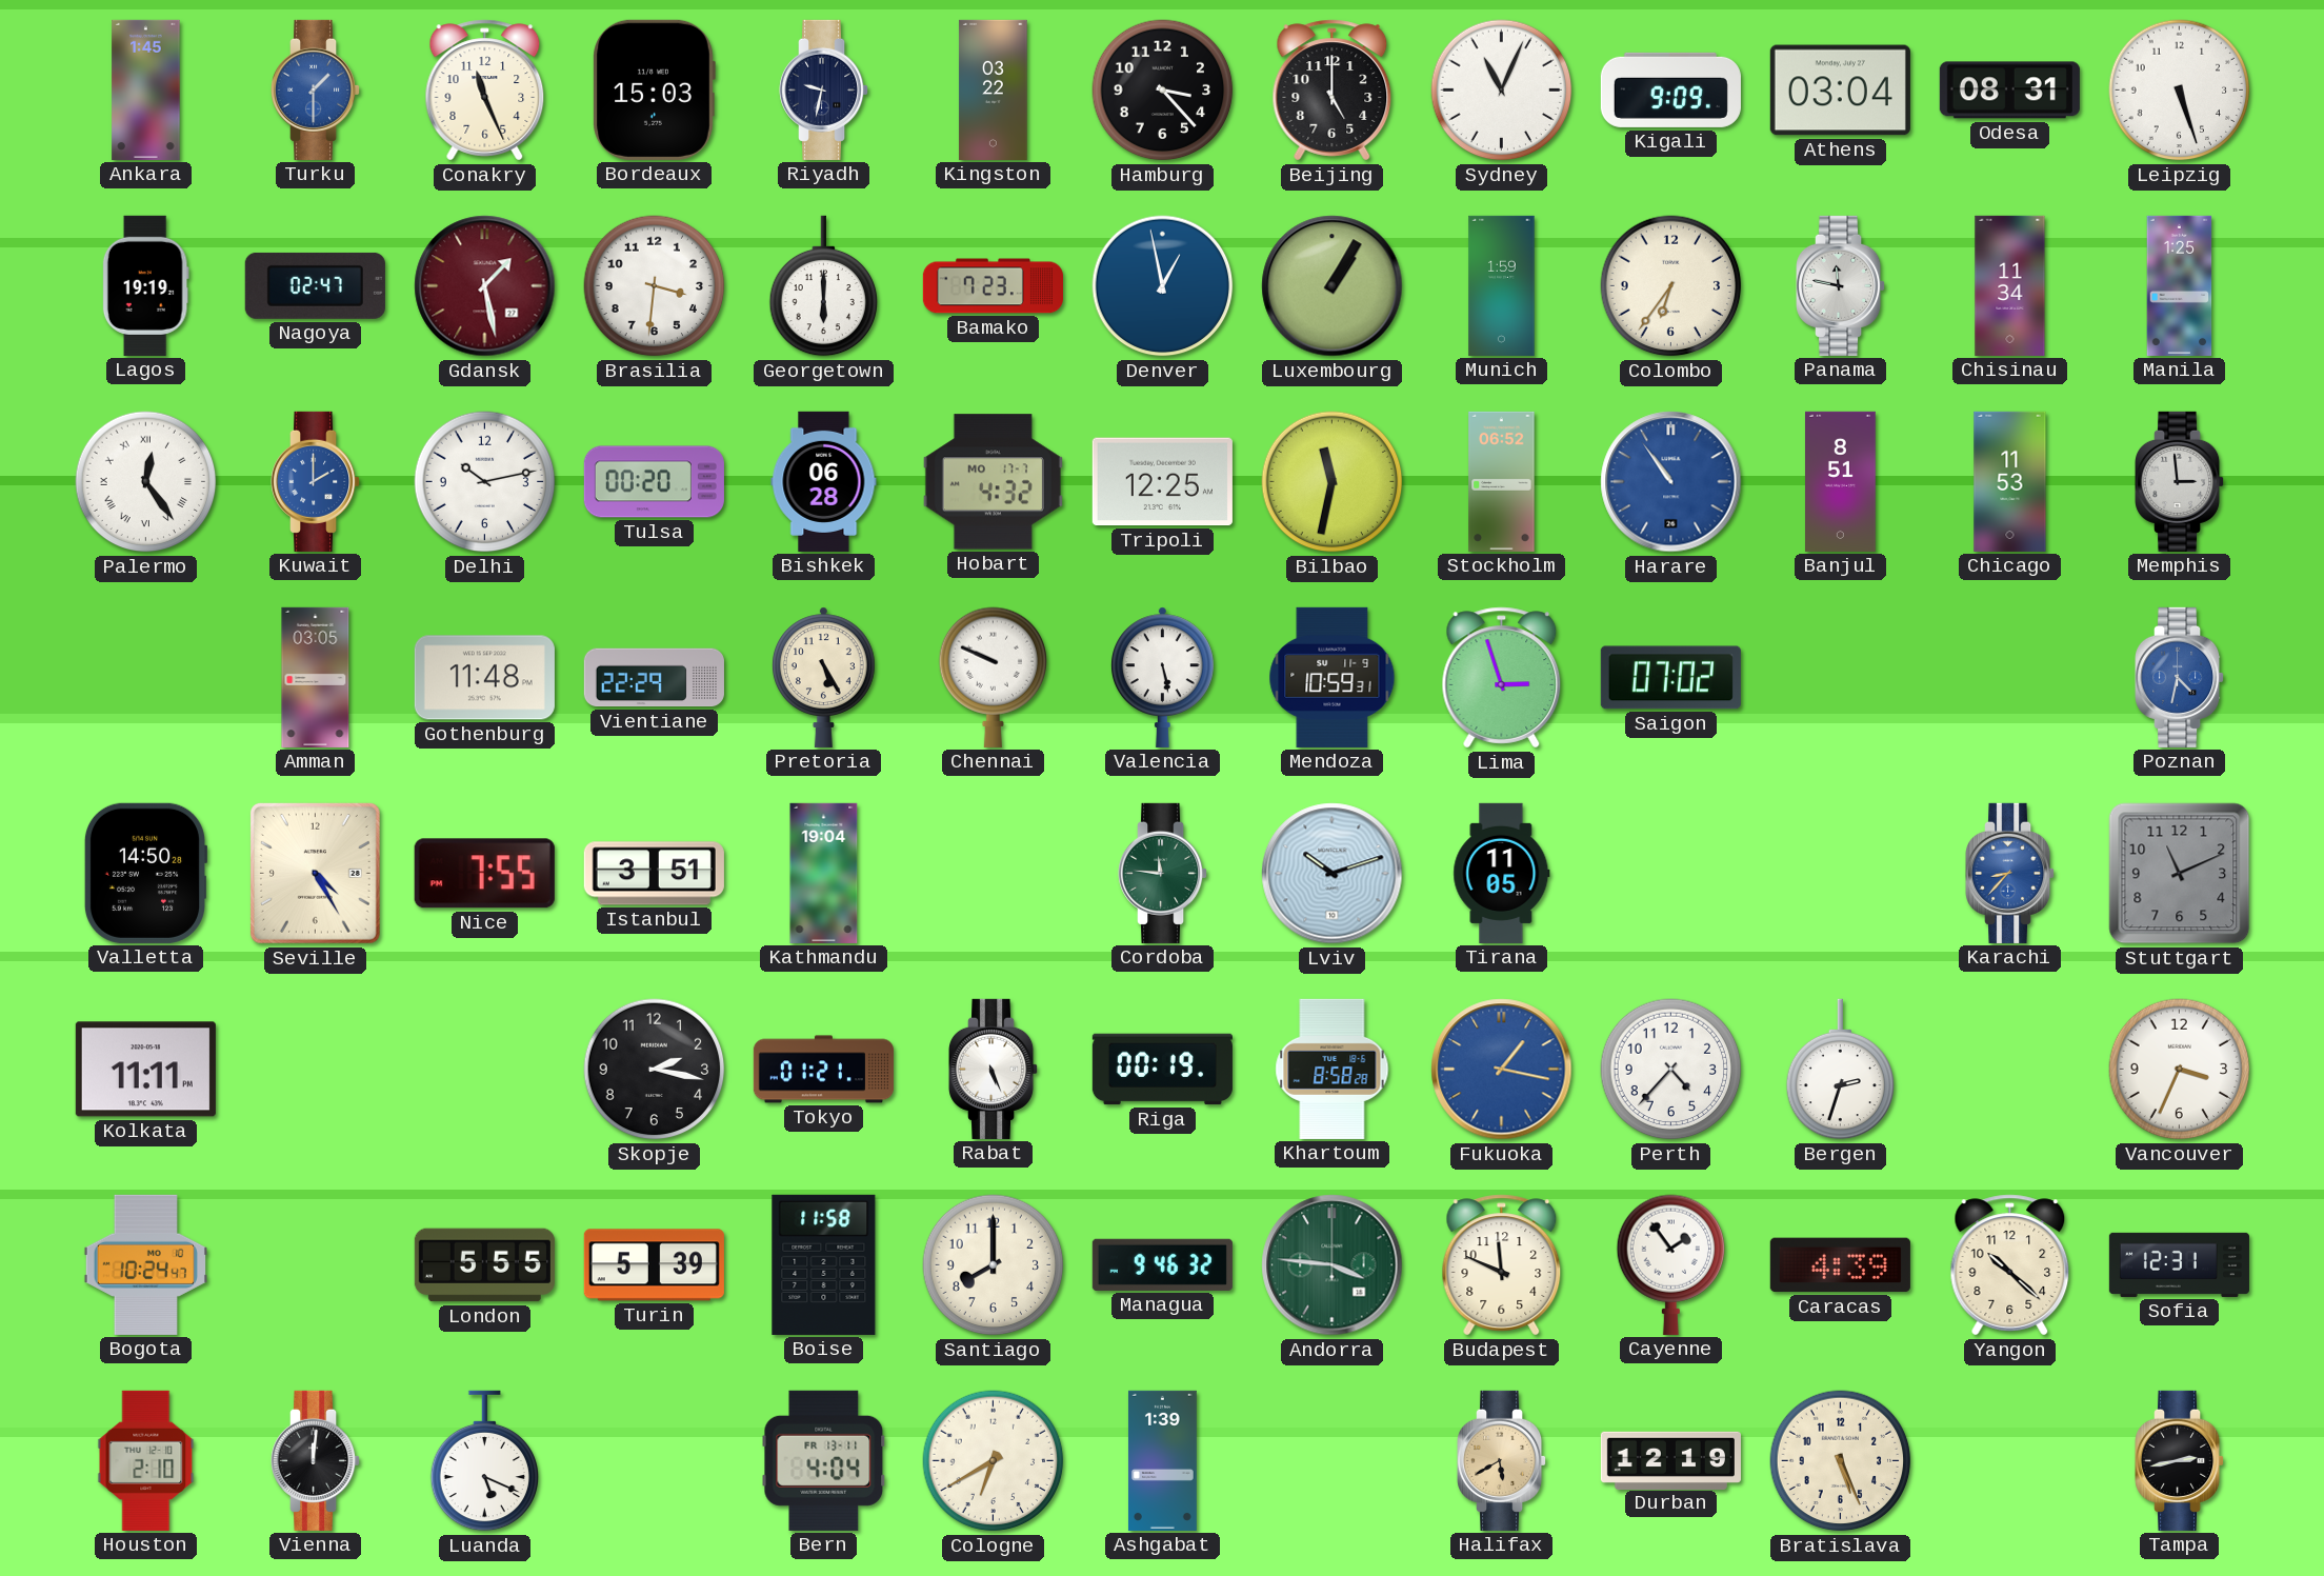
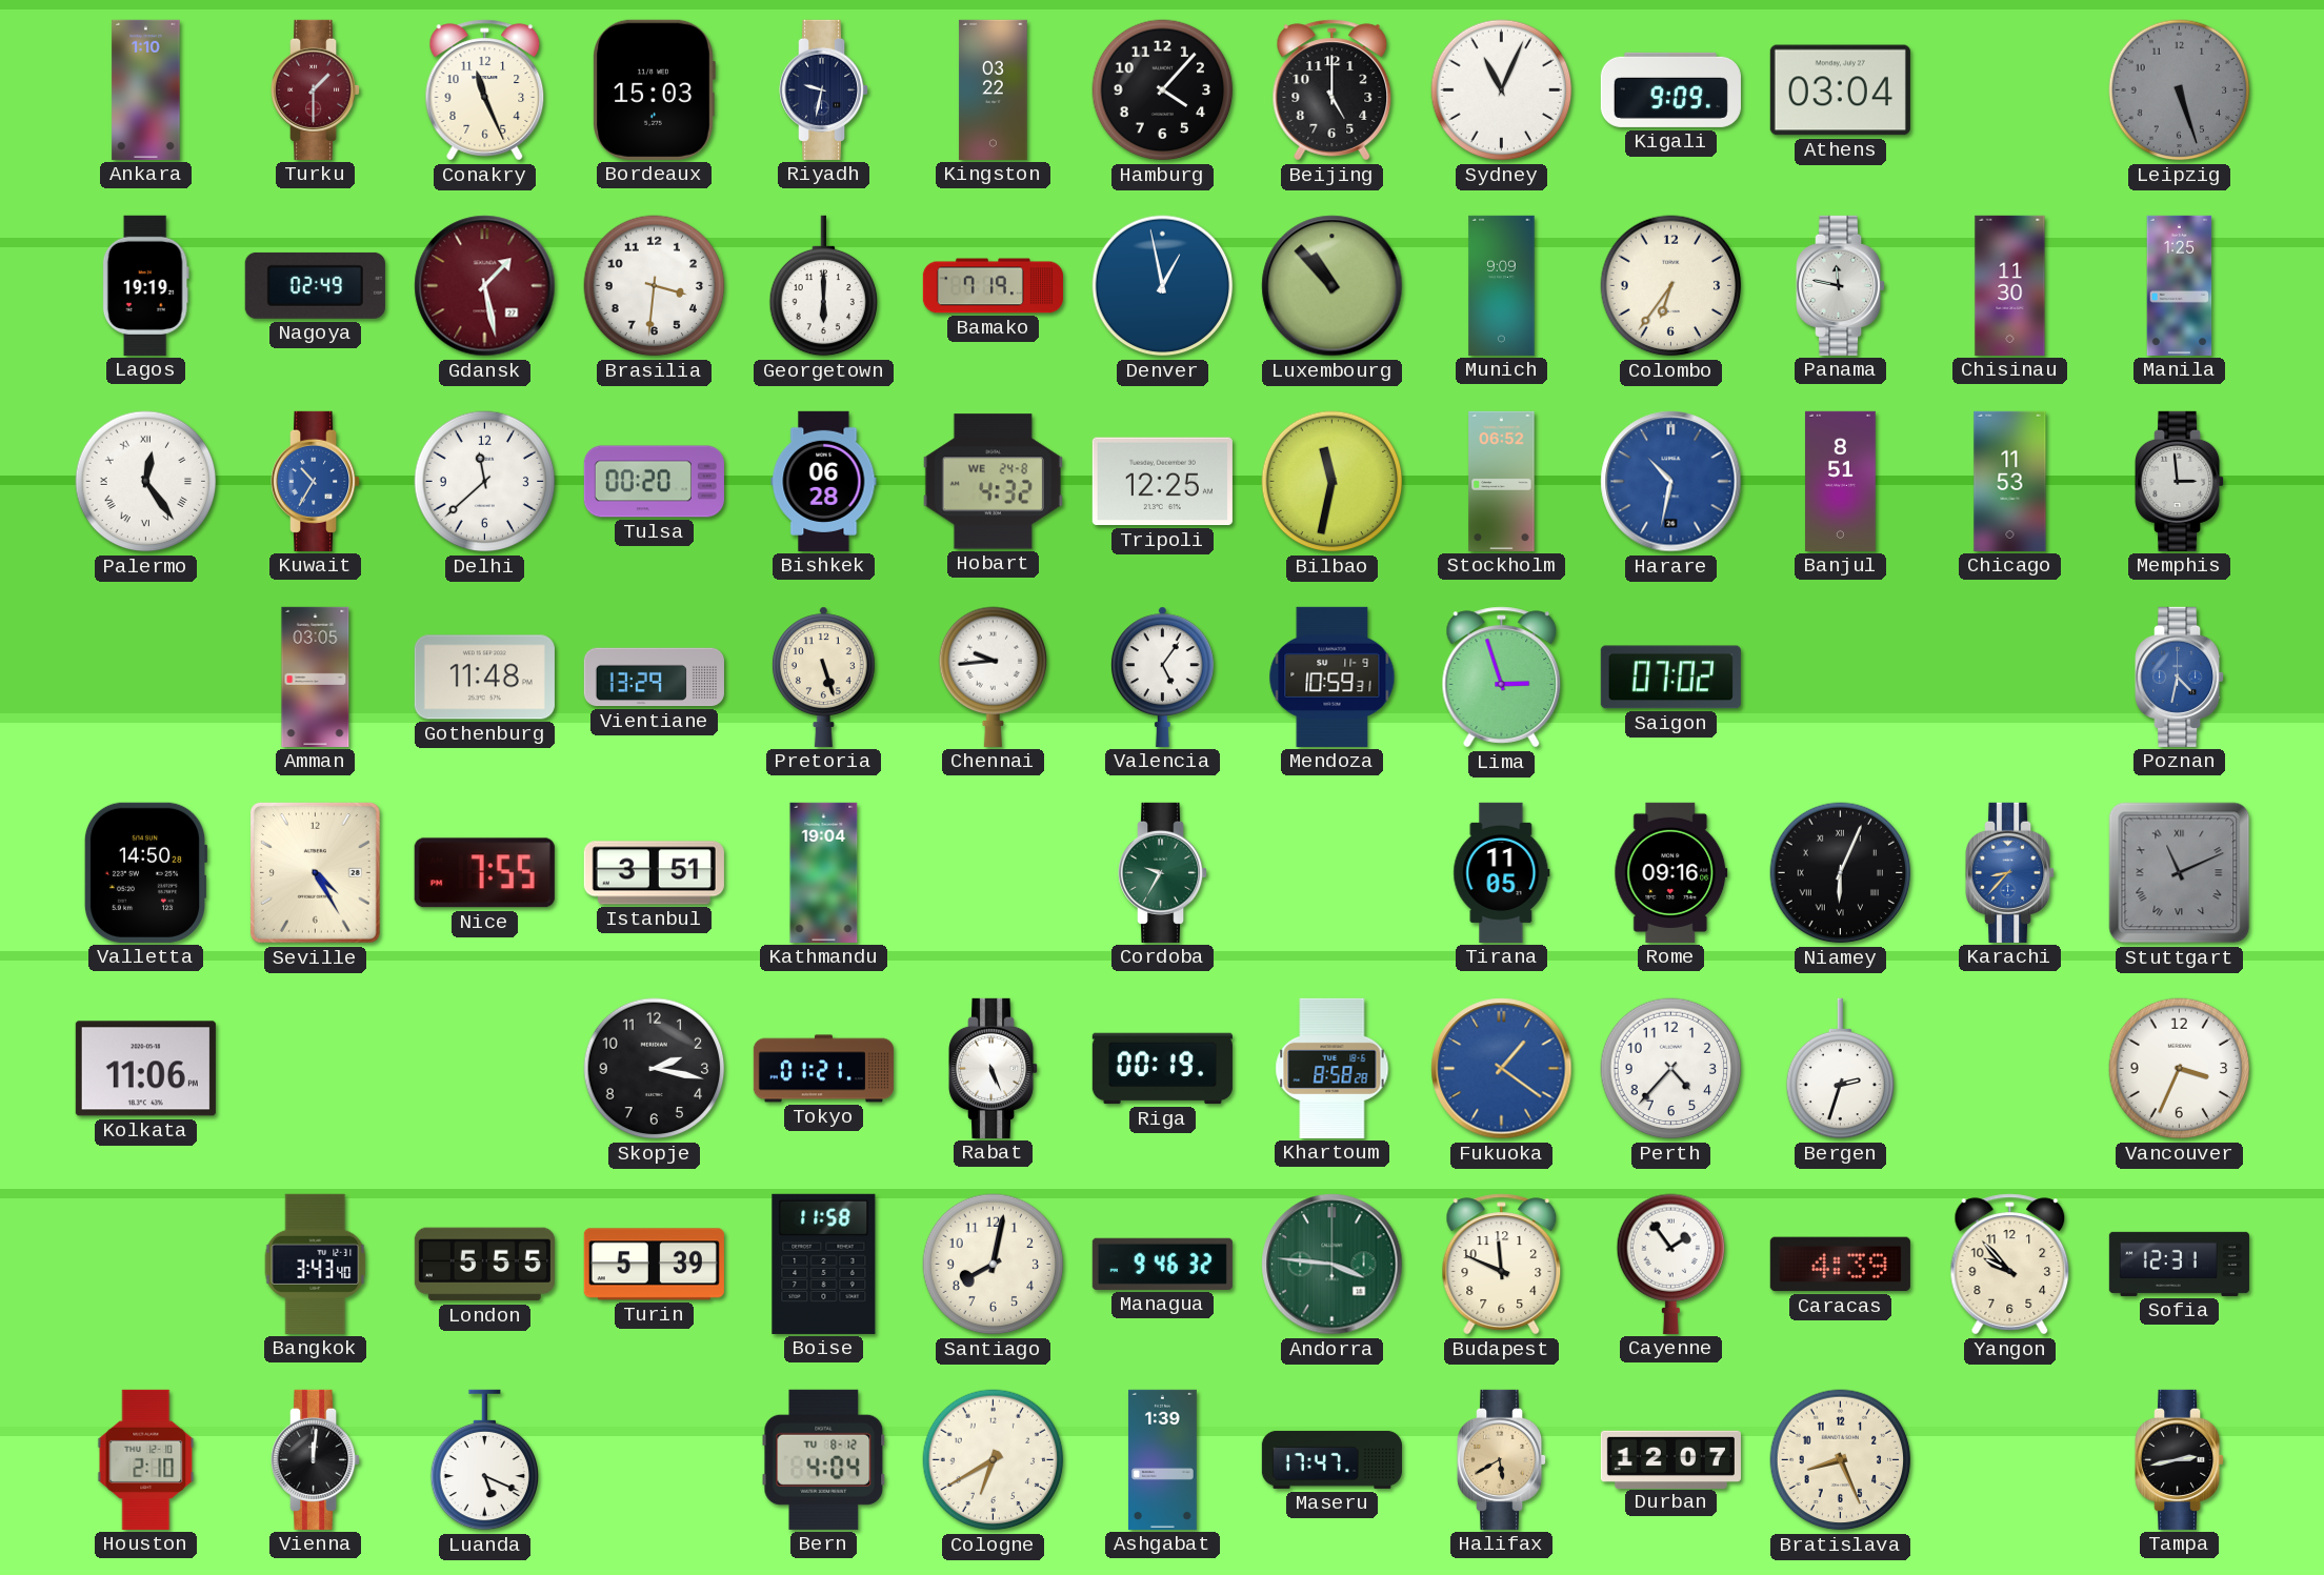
Ankara: 1:45 -> 1:10
Turku dial: blue -> burgundy
Hamburg: 3:23 -> 4:07
Odesa: 08:31 -> none
Leipzig dial: white -> grey
Nagoya: 02:47 -> 02:49
Bamako: 7:23 -> 7:19
Luxembourg: 1:05 -> 10:53
Munich: 1:59 -> 9:09
Chisinau: 11:34 -> 11:30
Kuwait: 2:00 -> 10:35
Delhi: 10:13 -> 11:38
Hobart date: MO 17-7 -> WE 24-8
Harare: 10:54 -> 10:32
Vientiane: 22:29 -> 13:29
Pretoria: 5:25 -> 5:27
Chennai: 9:49 -> 9:44
Valencia: 5:28 -> 5:06
Cordoba: 11:46 -> 9:35
Lviv: 10:12 -> none
Rome: none -> 09:16
Niamey: none -> 6:04
Stuttgart numerals: Arabic -> Roman
Kolkata: 11:11 -> 11:06
Fukuoka: 1:17 -> 1:21
Bogota: 10:24 -> none
Bangkok: none -> 3:43
Santiago: 8:00 -> 8:02
Yangon: 10:22 -> 9:53
Bern date: FR 13-11 -> TU 8-12
Maseru: none -> 17:47
Durban: 12:19 -> 12:07
Bratislava: 5:26 -> 8:26
